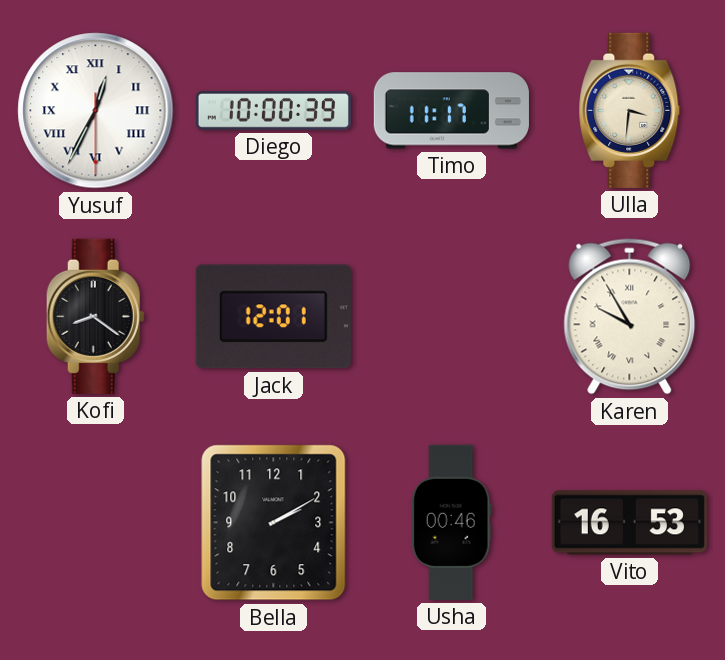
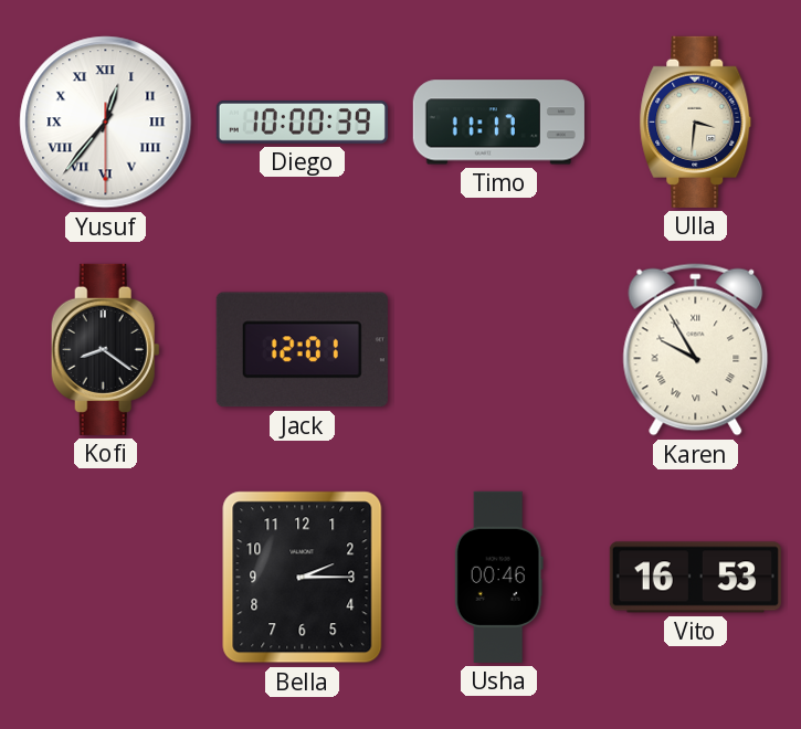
Yusuf: 12:34 -> 12:36
Bella: 2:10 -> 2:15
